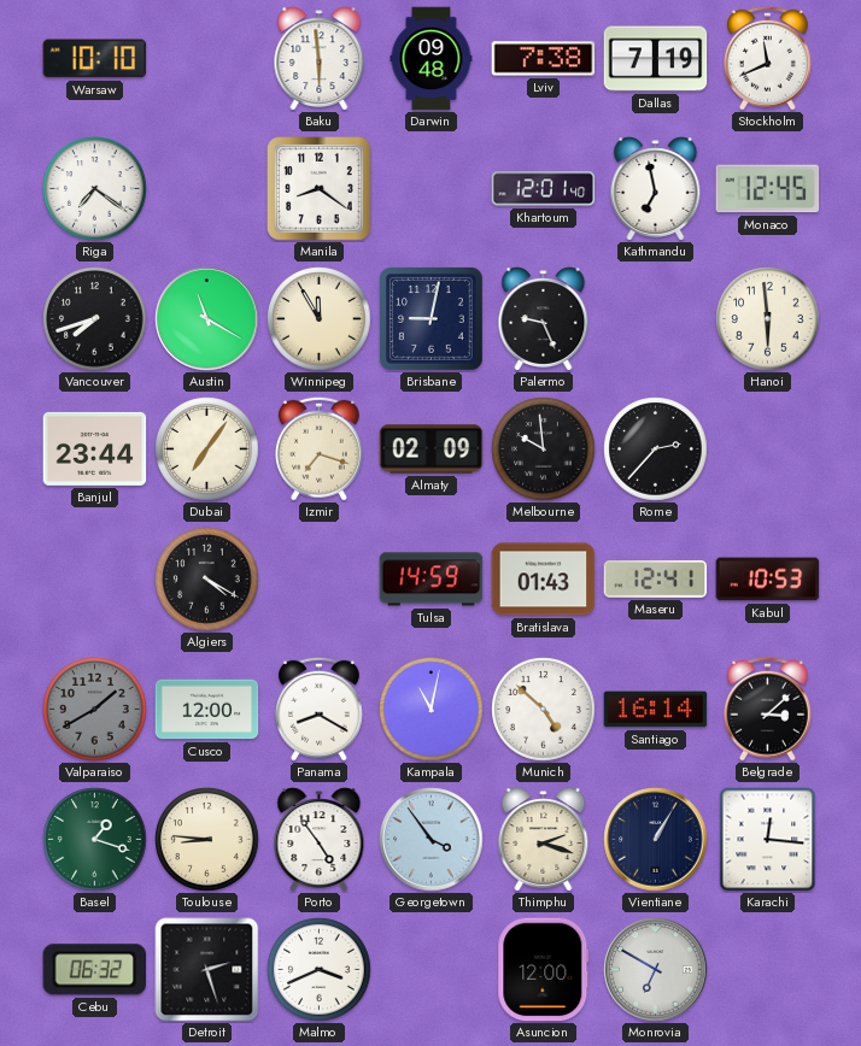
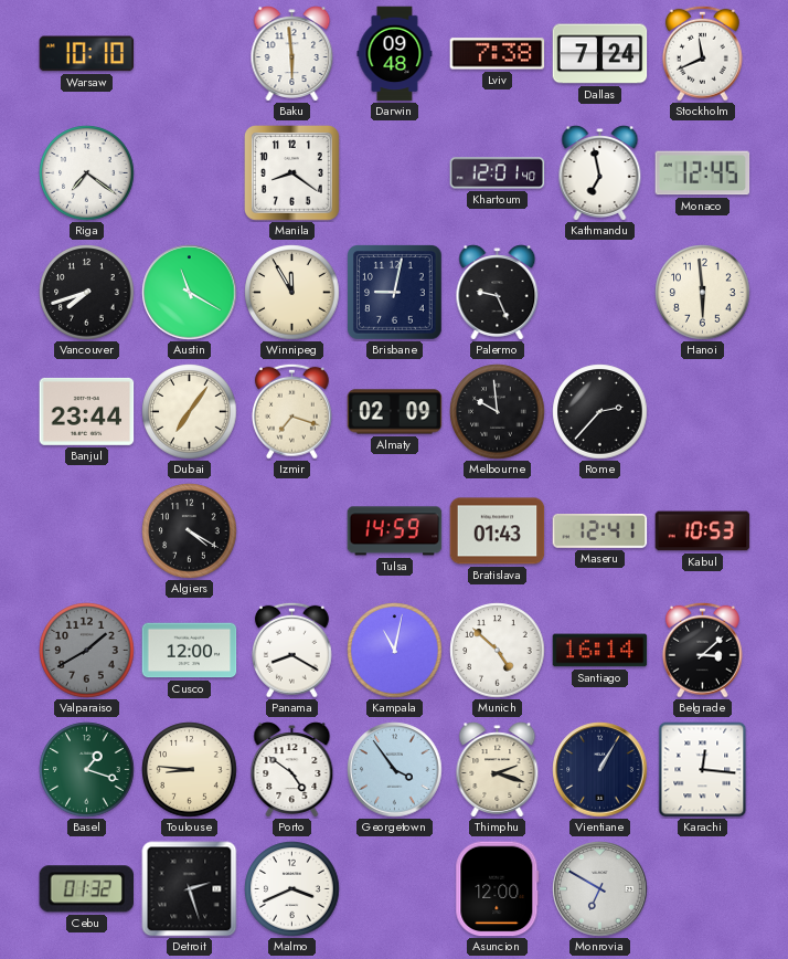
Dallas: 7:19 -> 7:24
Porto: 4:54 -> 4:51
Cebu: 06:32 -> 01:32
